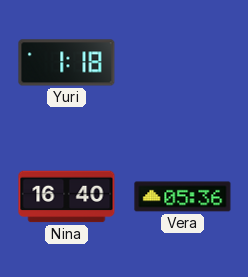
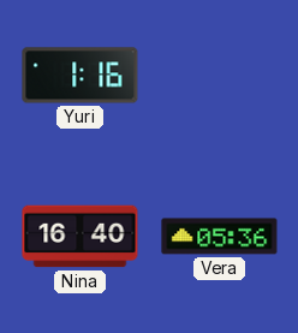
Yuri: 1:18 -> 1:16
